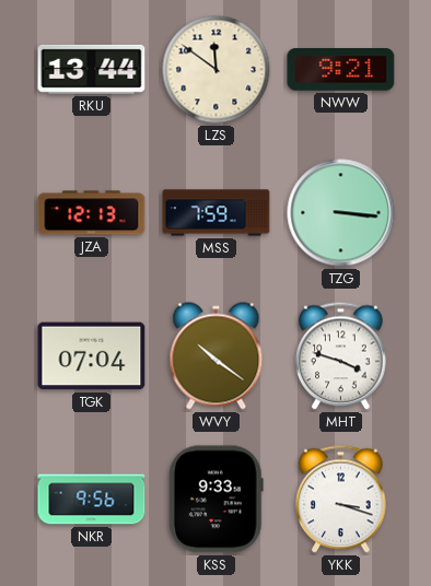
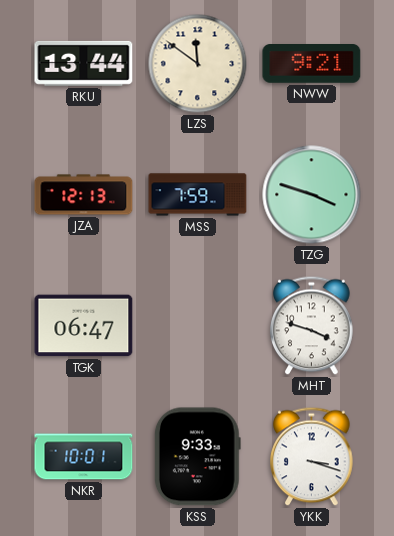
TZG: 3:16 -> 3:48
TGK: 07:04 -> 06:47
WVY: 10:21 -> none
NKR: 9:56 -> 10:01
